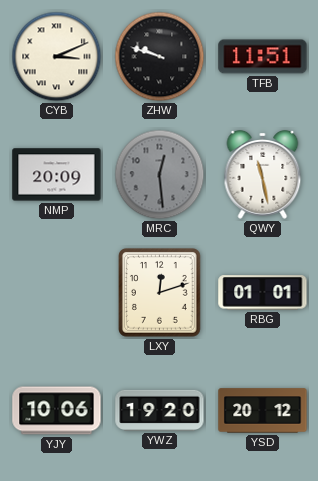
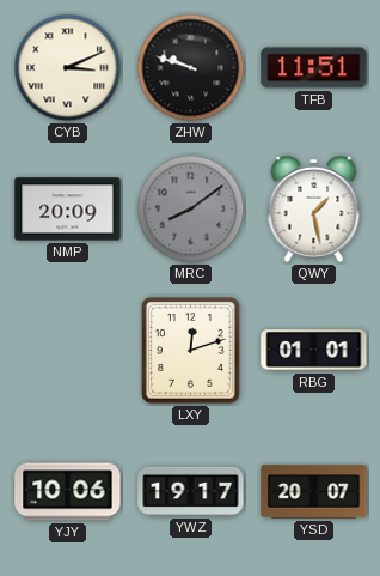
MRC: 12:29 -> 8:09
QWY: 11:28 -> 1:28
YWZ: 19:20 -> 19:17
YSD: 20:12 -> 20:07
